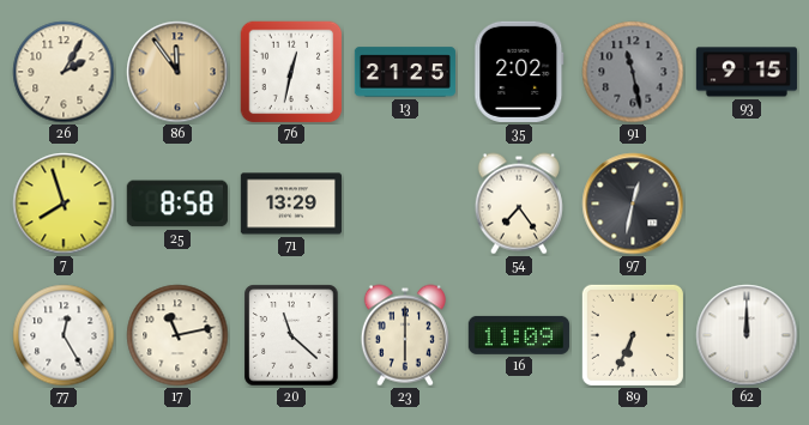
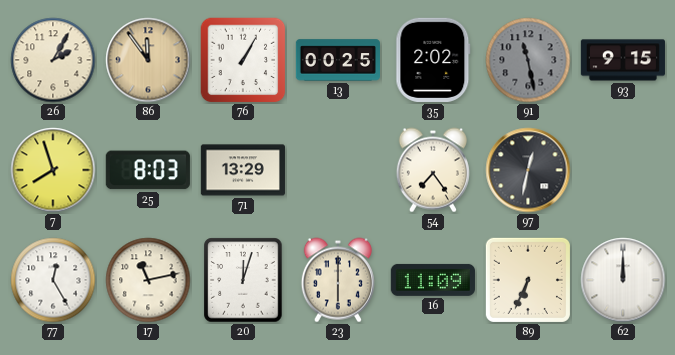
76: 12:32 -> 1:05
13: 21:25 -> 00:25
25: 8:58 -> 8:03
20: 11:22 -> 12:03
